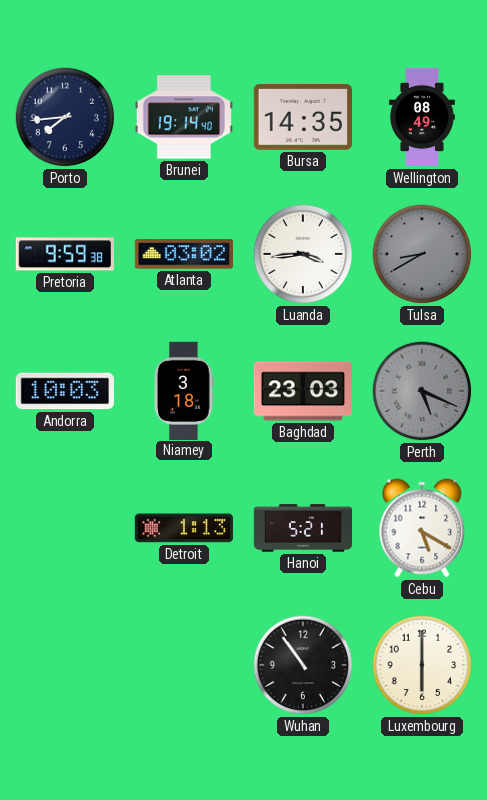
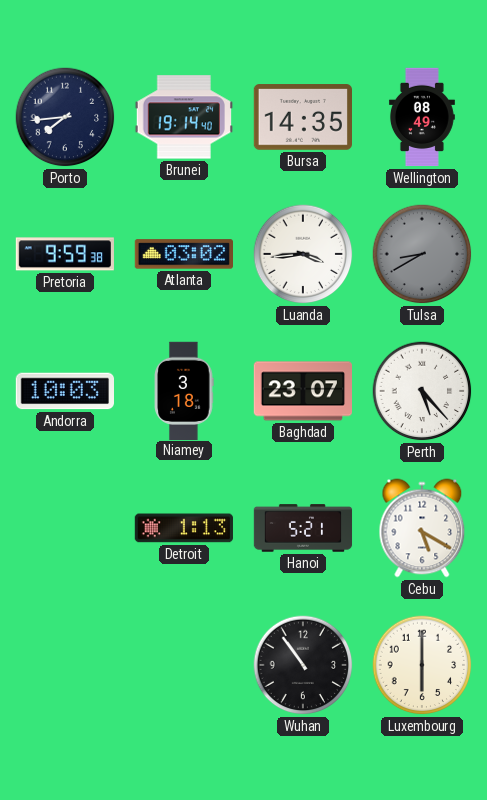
Baghdad: 23:03 -> 23:07
Perth: 5:19 -> 5:23
Perth dial: grey -> white
